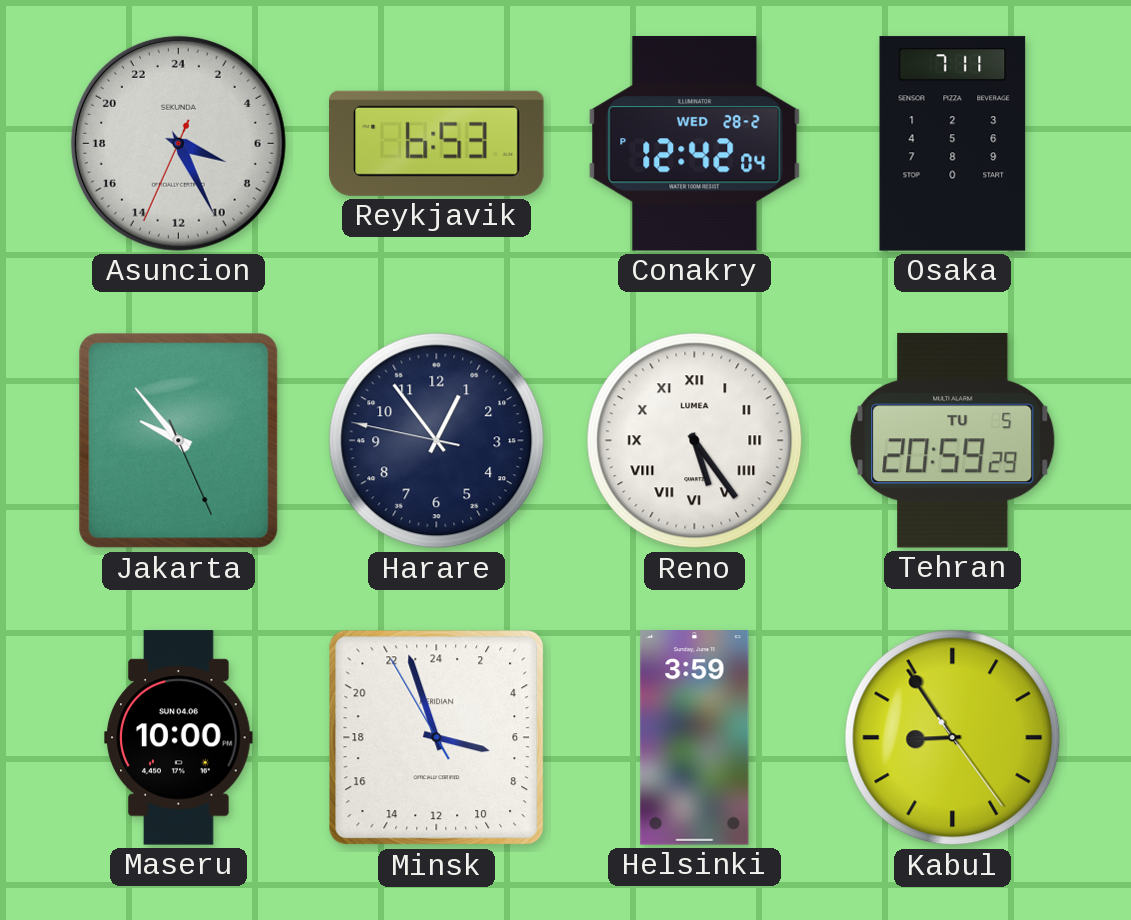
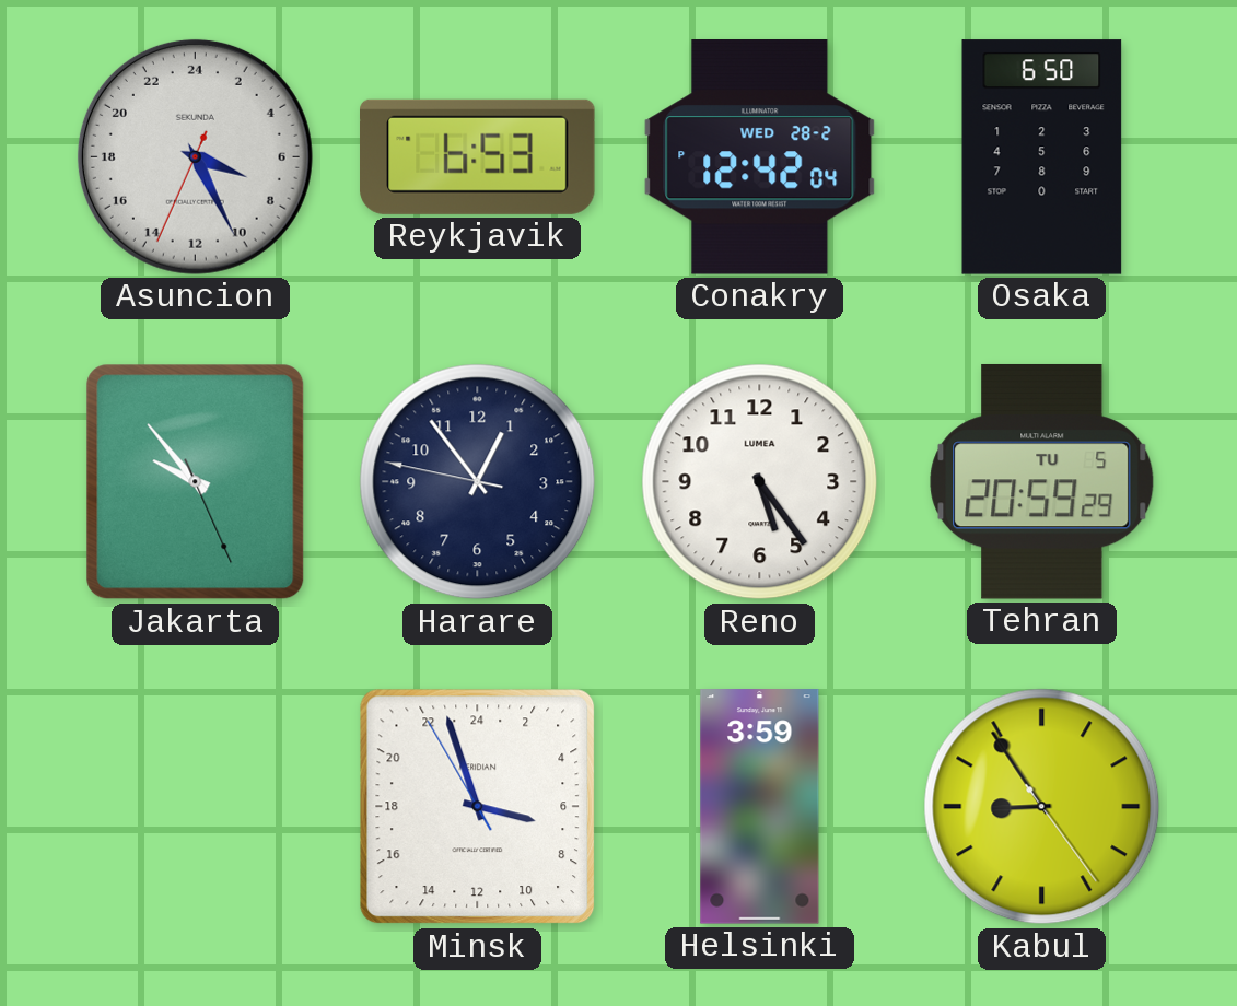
Osaka: 7:11 -> 6:50
Reno numerals: Roman -> Arabic
Maseru: 10:00 -> none
